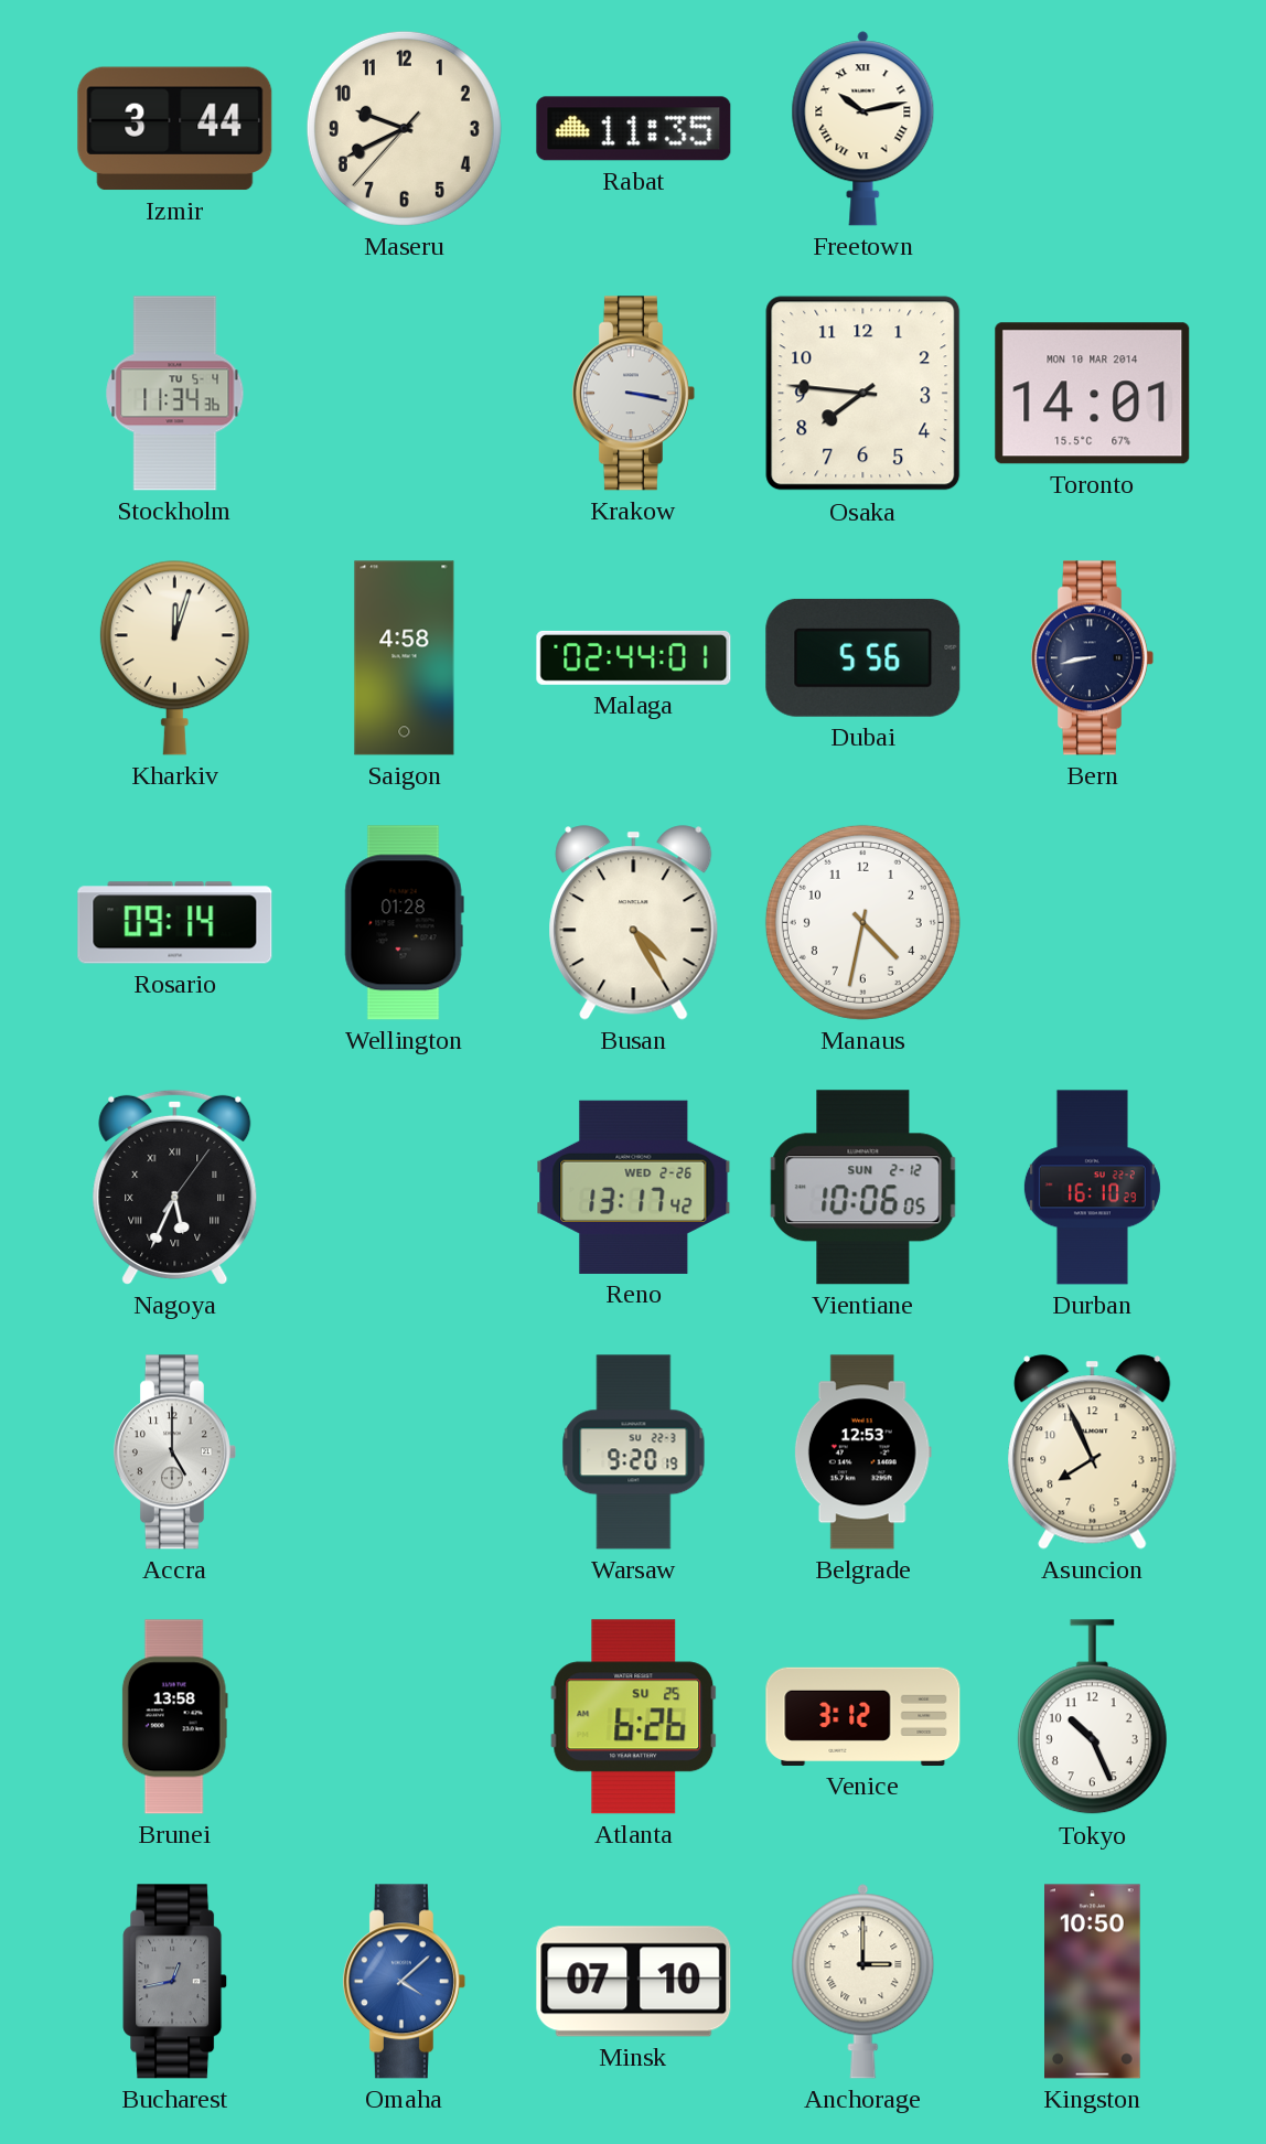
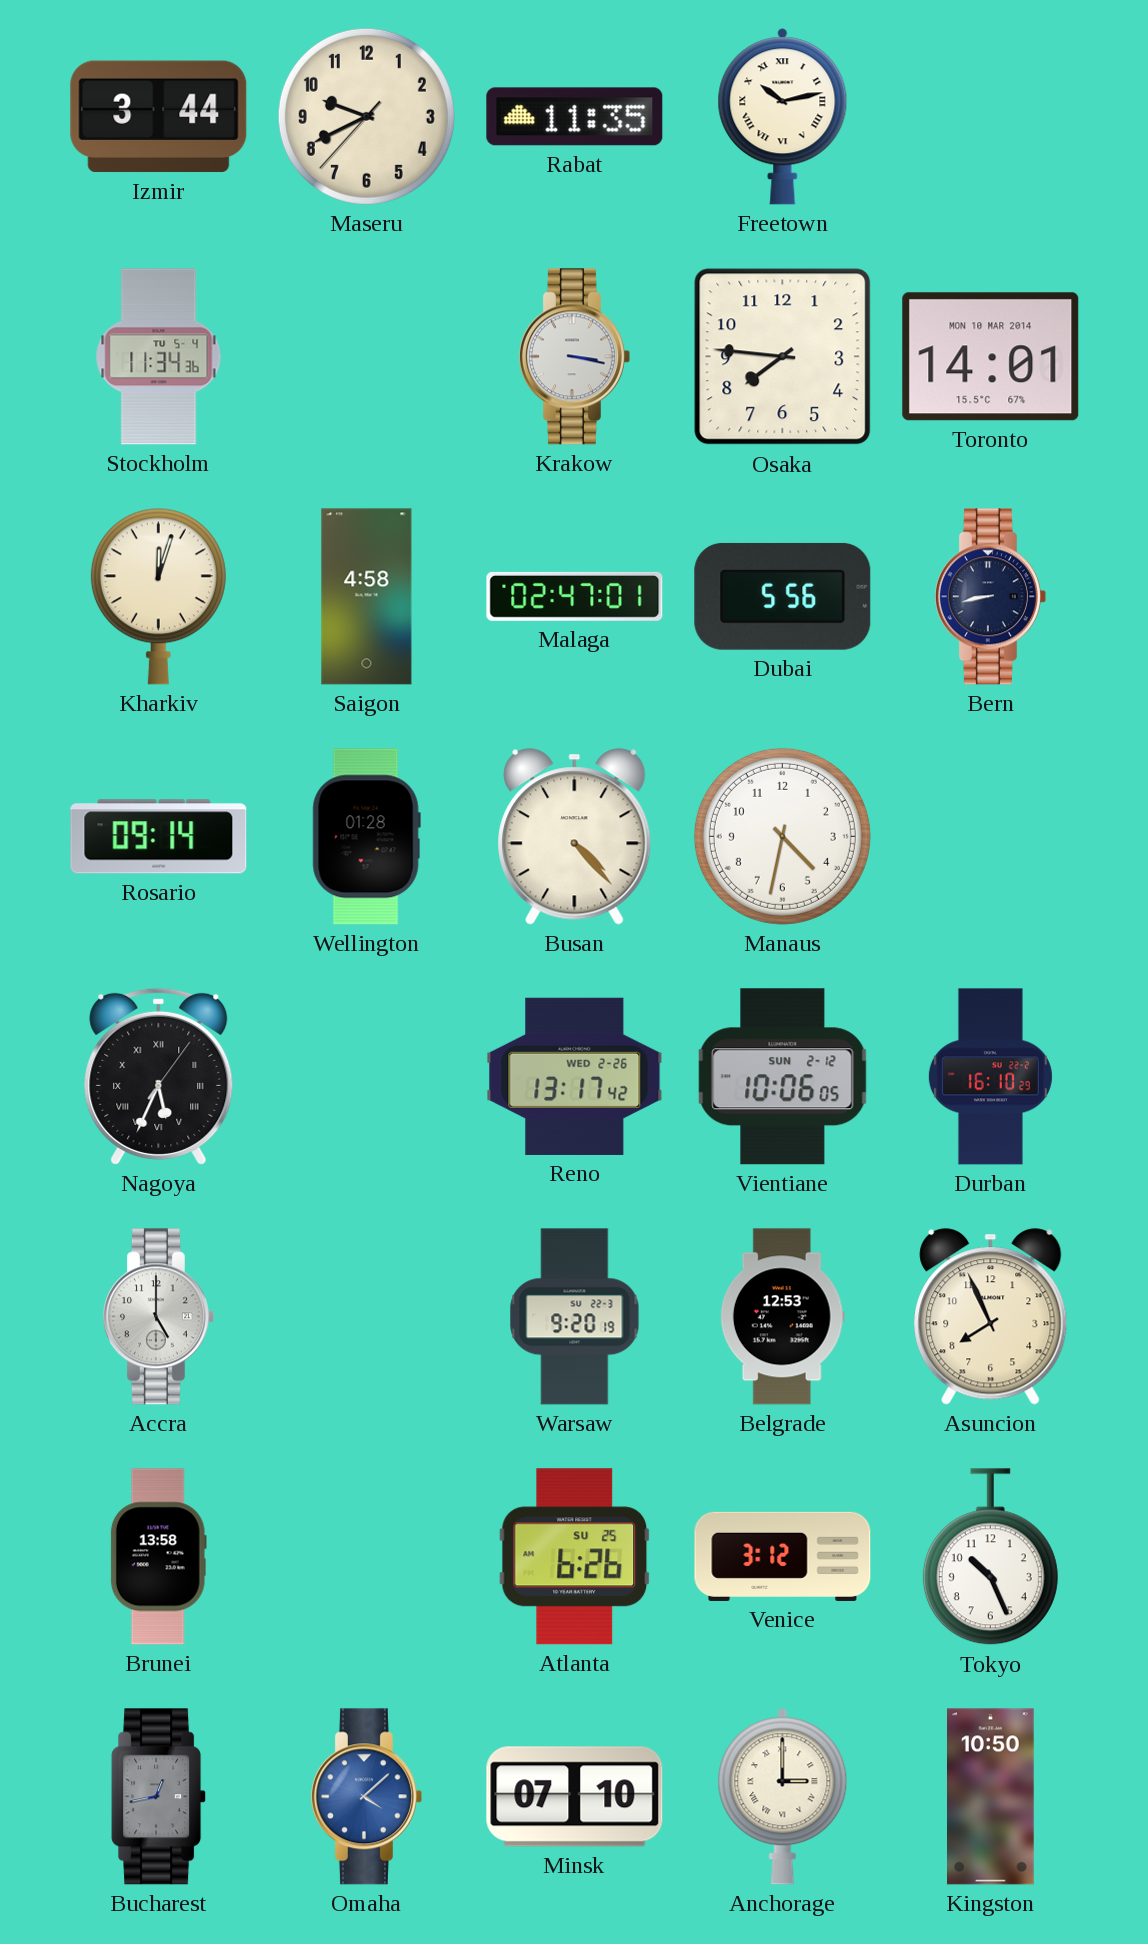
Malaga: 02:44 -> 02:47
Busan: 4:25 -> 4:23
